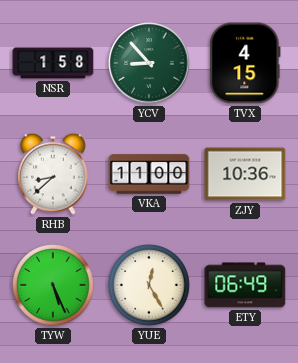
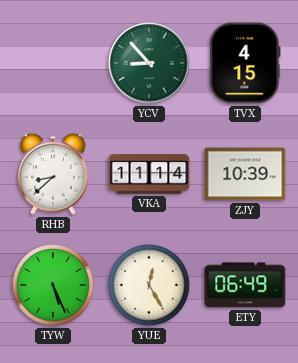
NSR: 1:58 -> none
VKA: 11:00 -> 11:14
ZJY: 10:36 -> 10:39
